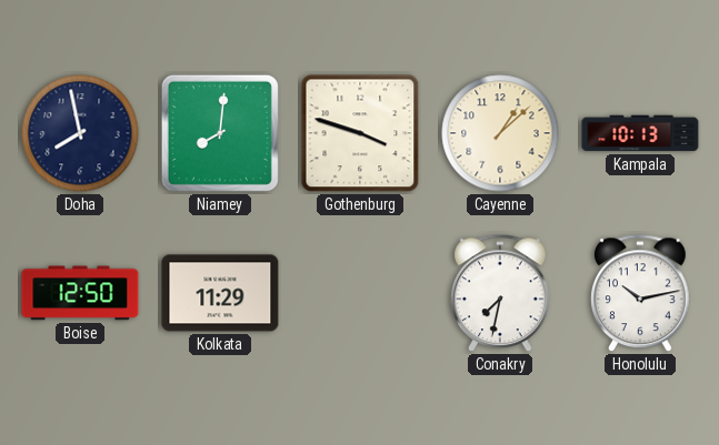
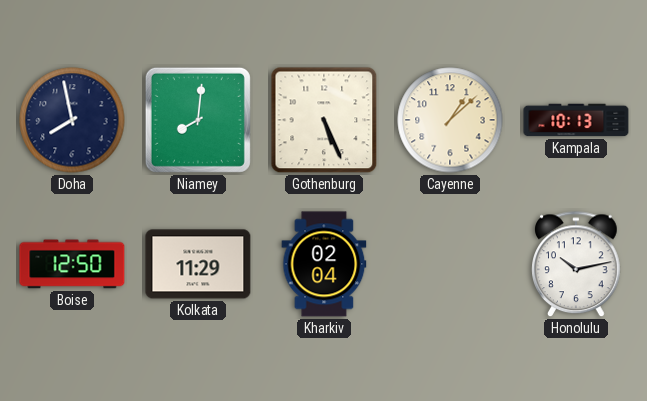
Gothenburg: 3:48 -> 5:26
Kharkiv: none -> 02:04
Conakry: 7:32 -> none
